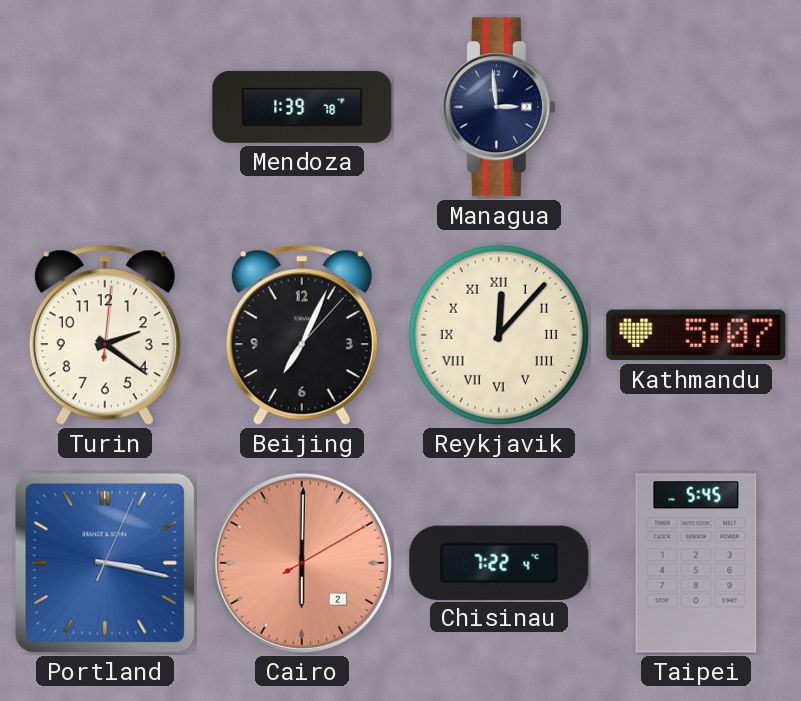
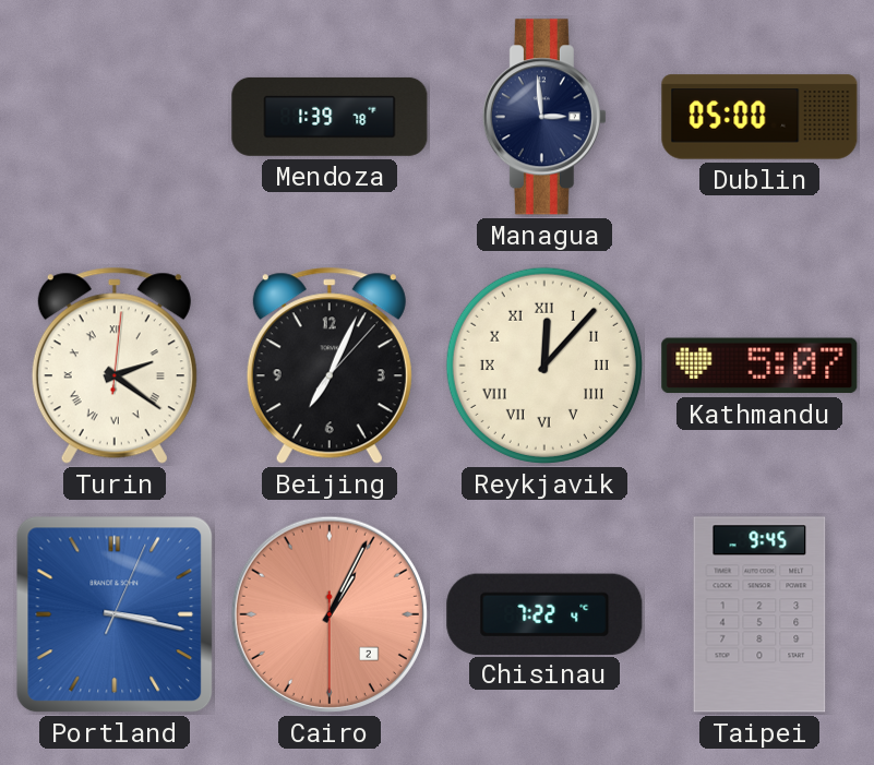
Dublin: none -> 05:00
Turin numerals: Arabic -> Roman
Cairo: 6:00 -> 1:04
Taipei: 5:45 -> 9:45
